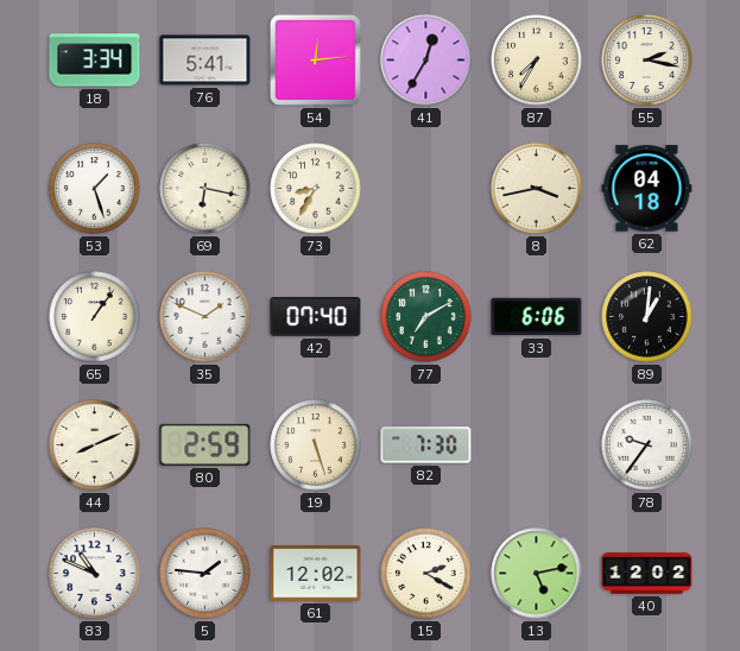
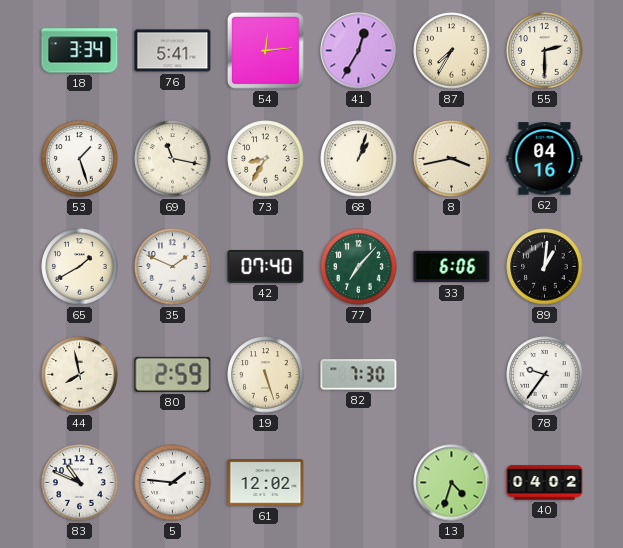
55: 2:17 -> 2:30
69: 6:17 -> 11:17
68: none -> 1:03
62: 04:18 -> 04:16
65: 1:06 -> 1:40
77: 7:10 -> 7:07
44: 8:11 -> 7:58
15: 2:20 -> none
13: 5:13 -> 4:33
40: 12:02 -> 04:02
